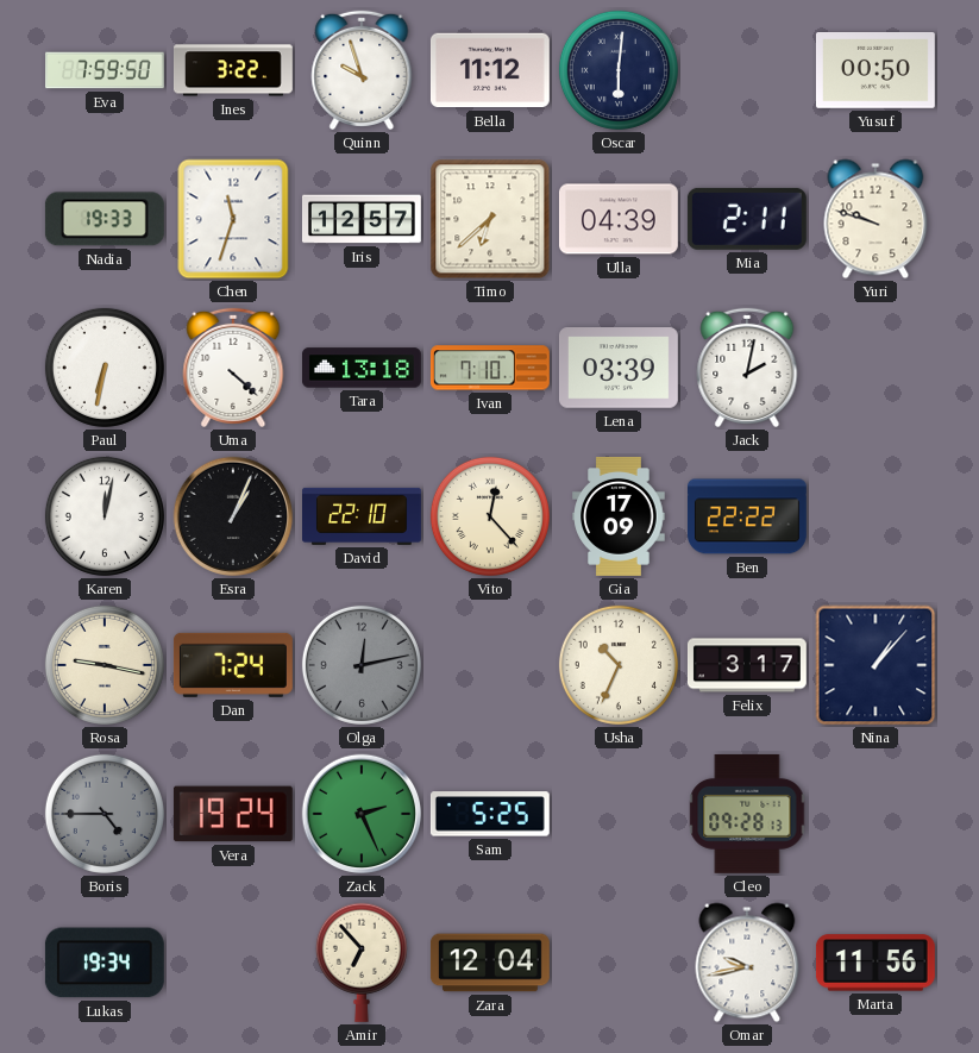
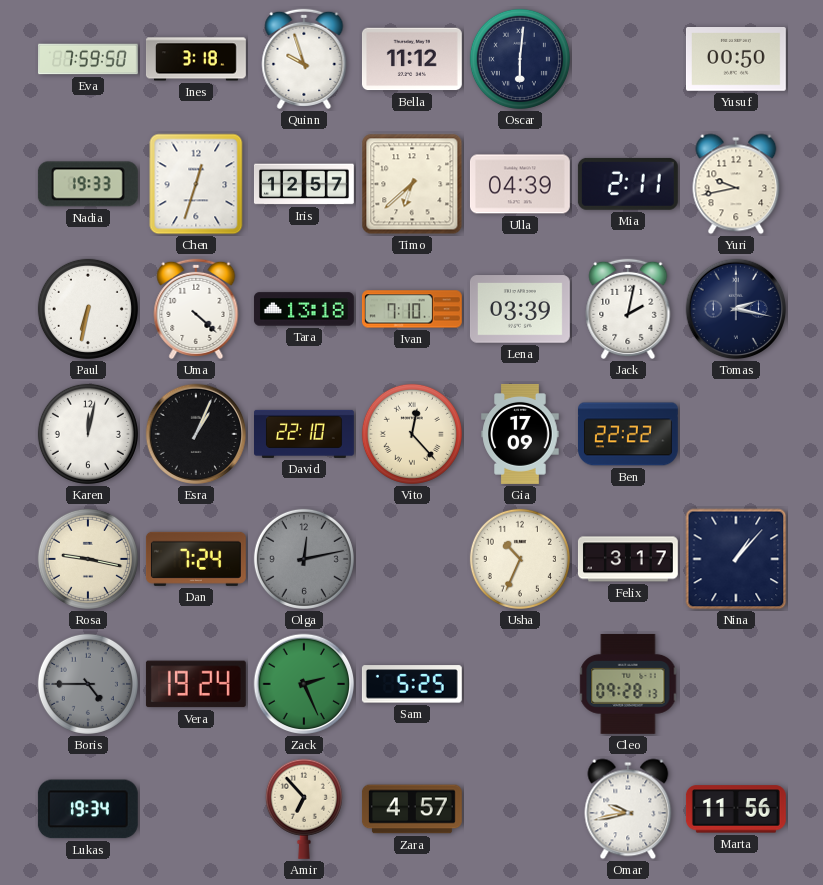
Ines: 3:22 -> 3:18
Chen: 11:33 -> 12:33
Yuri: 9:48 -> 9:43
Tomas: none -> 2:17
Zara: 12:04 -> 4:57
